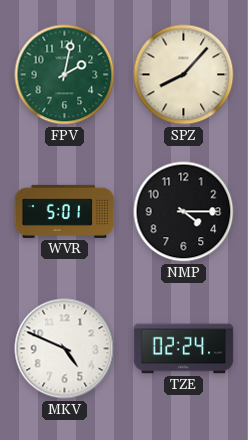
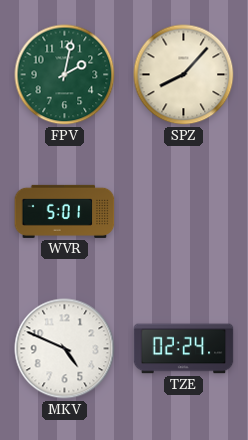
NMP: 4:15 -> none
